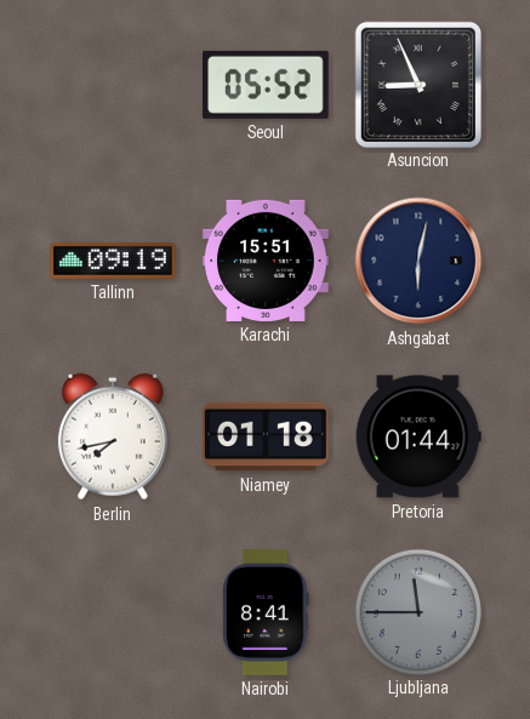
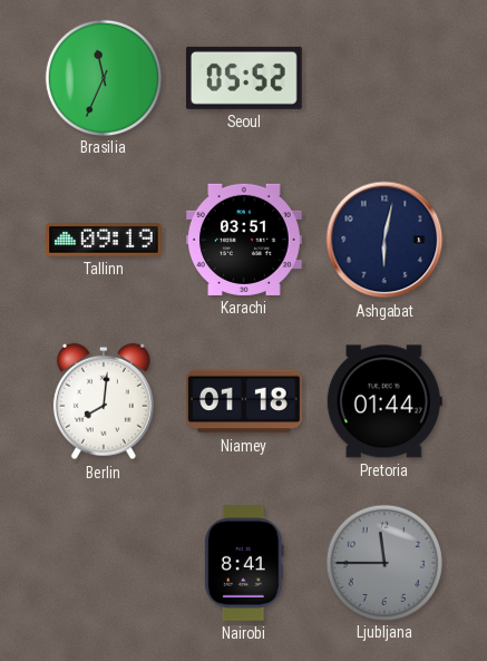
Brasilia: none -> 11:34
Asuncion: 8:56 -> none
Karachi: 15:51 -> 03:51
Berlin: 7:43 -> 8:01
